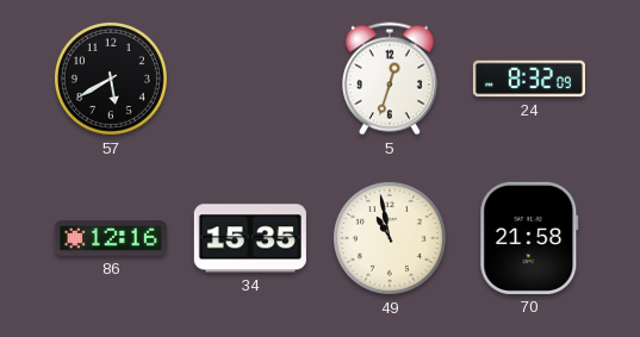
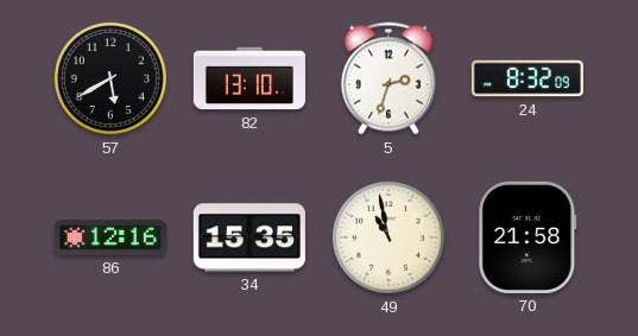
82: none -> 13:10
5: 12:33 -> 2:33
